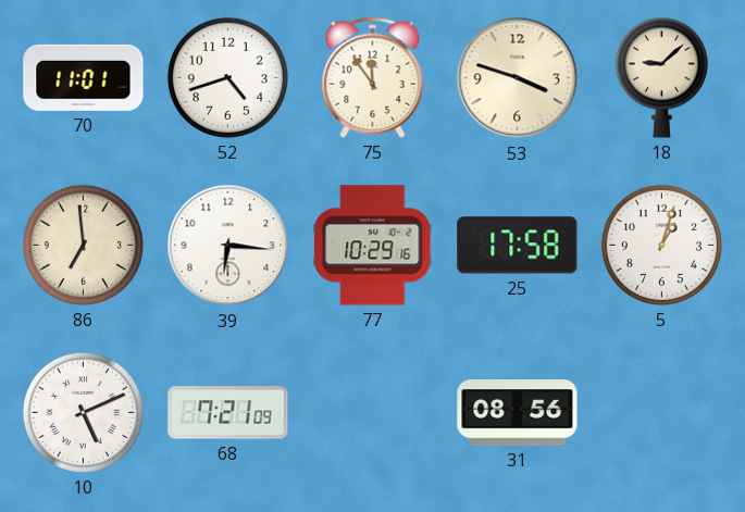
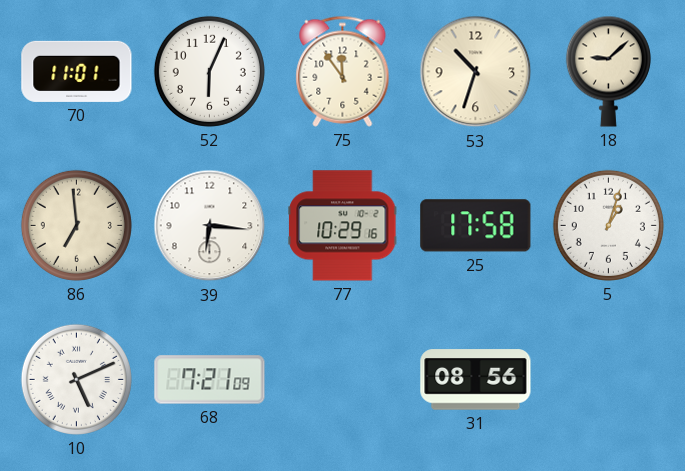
52: 4:42 -> 6:04
53: 3:48 -> 10:33
